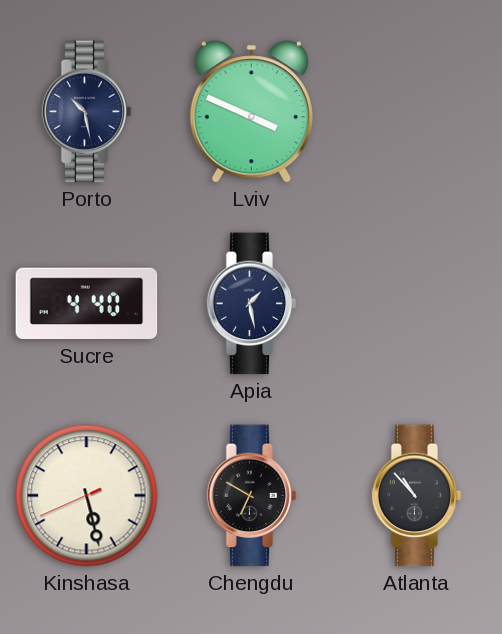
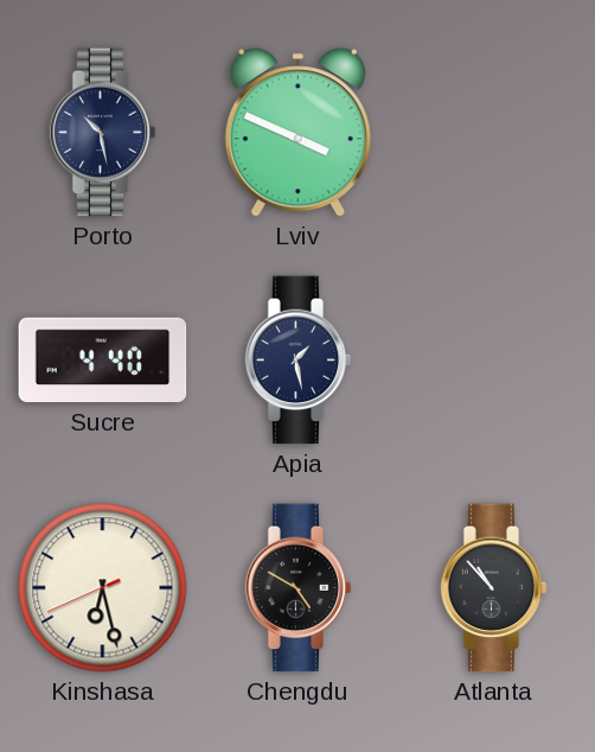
Kinshasa: 5:27 -> 6:27
Chengdu: 6:50 -> 4:50
